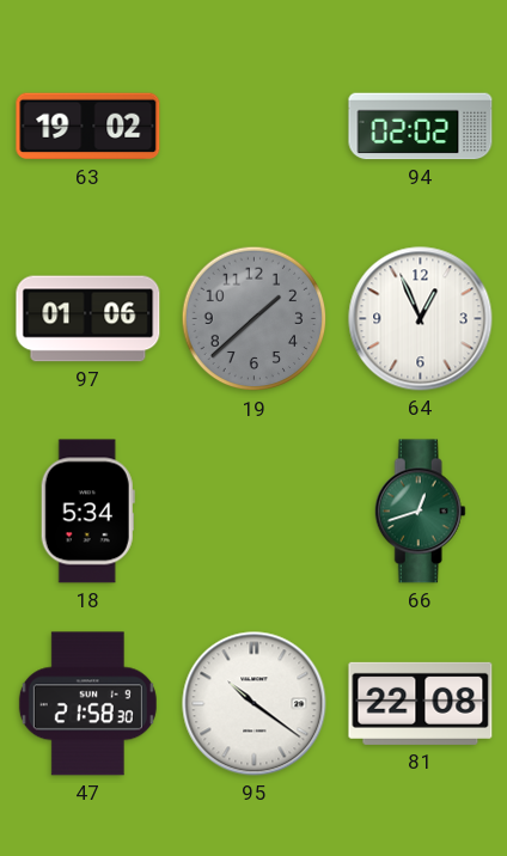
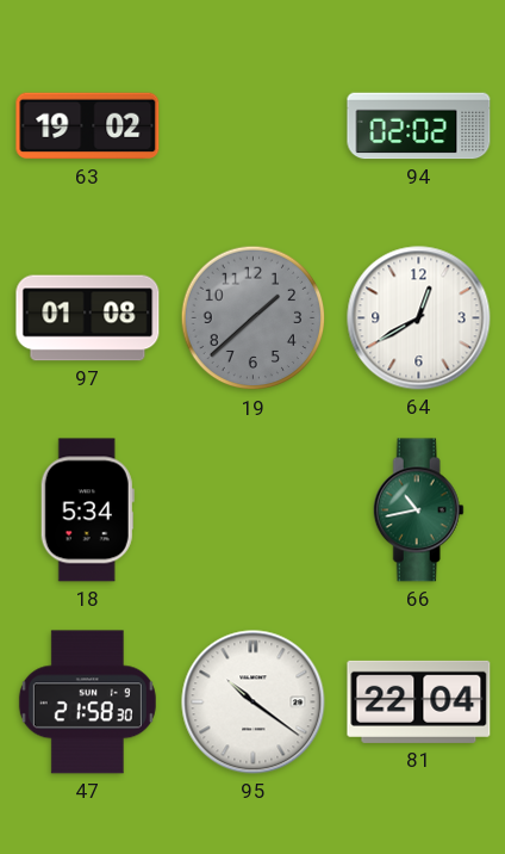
97: 01:06 -> 01:08
64: 12:56 -> 12:40
66: 12:42 -> 10:43
81: 22:08 -> 22:04
